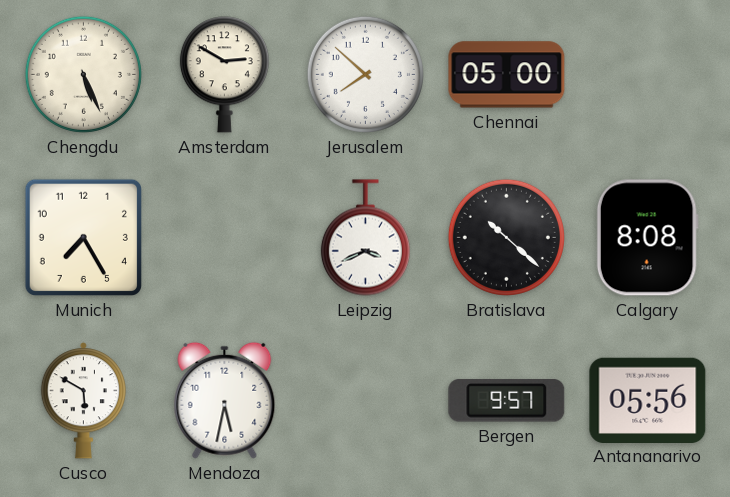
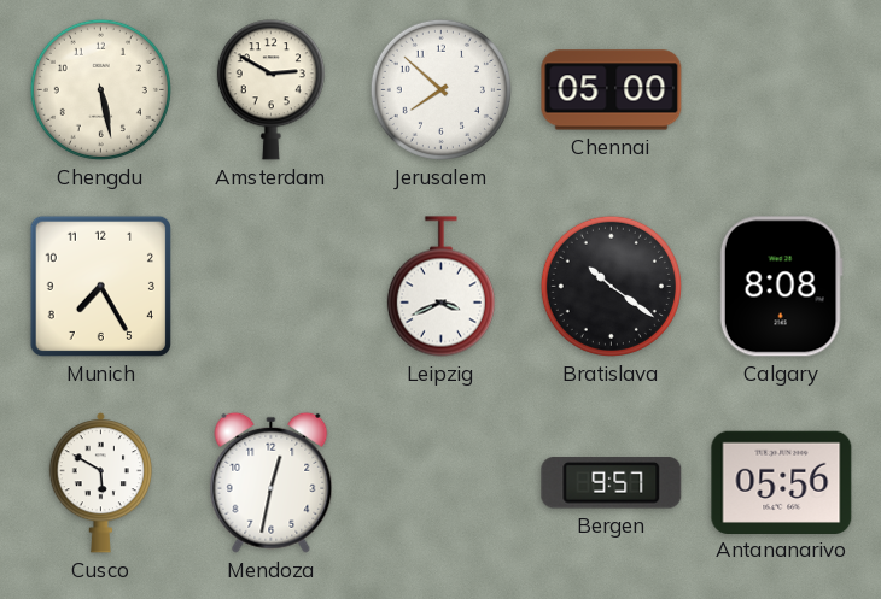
Chengdu: 5:26 -> 5:28
Bratislava: 10:22 -> 10:21
Mendoza: 5:32 -> 12:32
